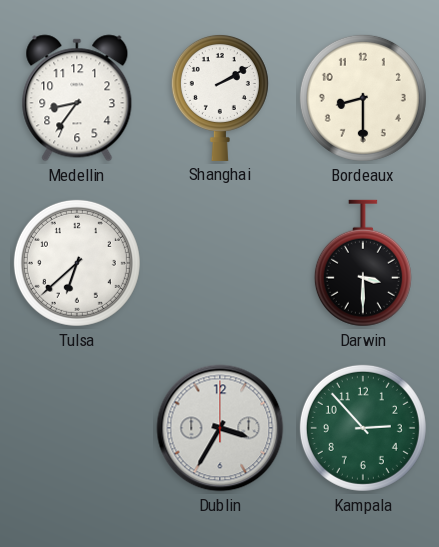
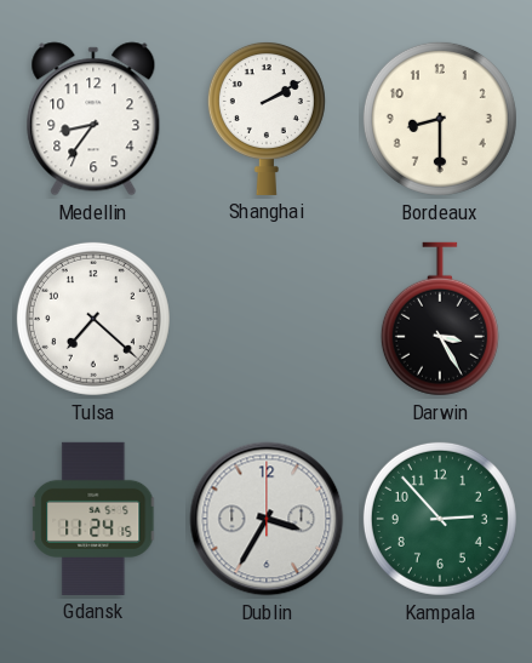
Tulsa: 6:38 -> 7:22
Darwin: 3:30 -> 3:25
Gdansk: none -> 11:24
